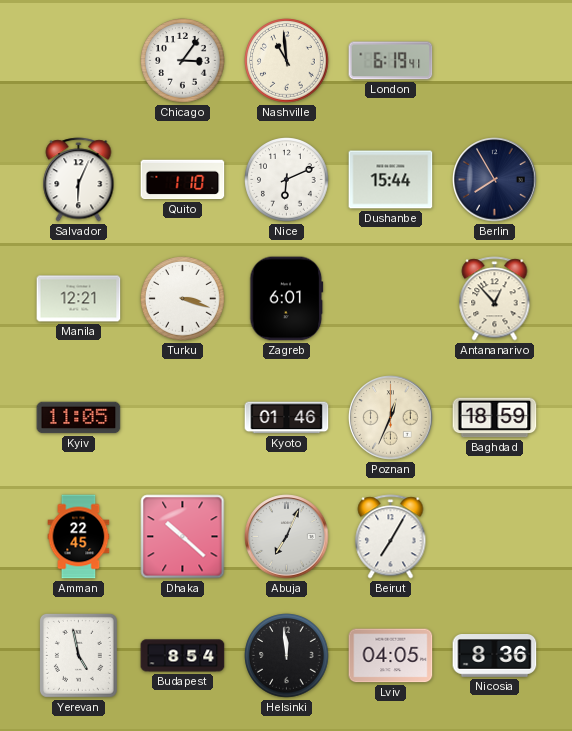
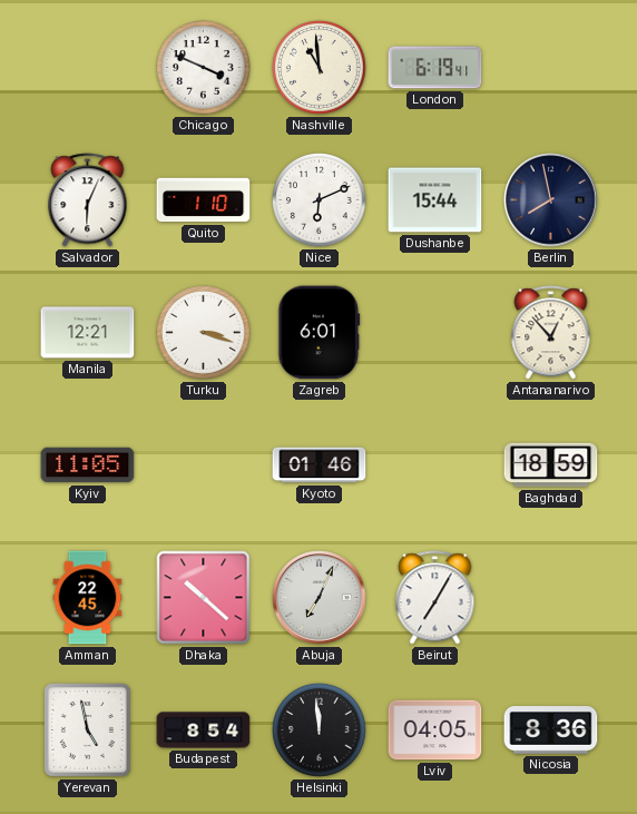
Chicago: 3:06 -> 3:49
Berlin: 7:55 -> 7:58
Poznan: 12:34 -> none
